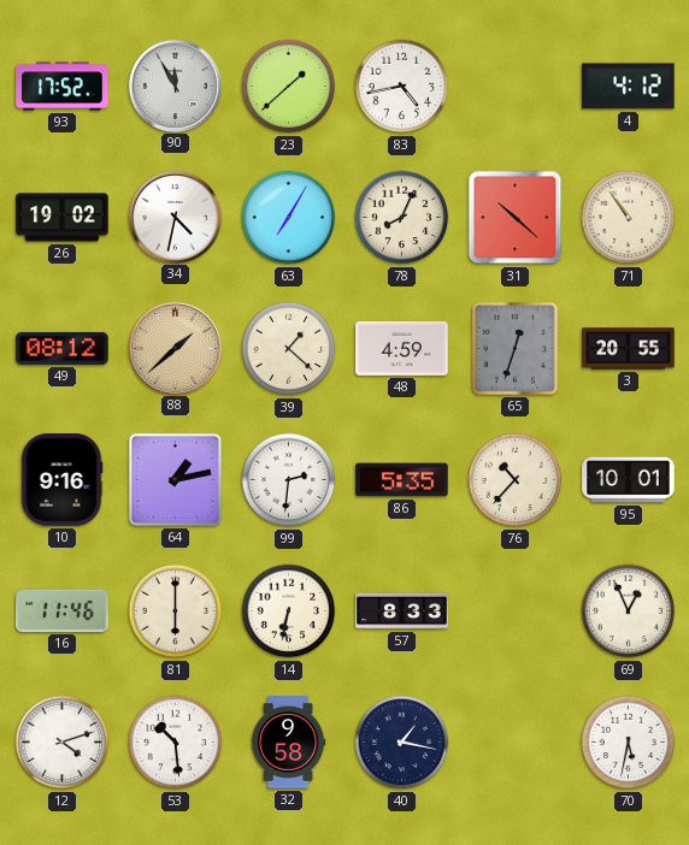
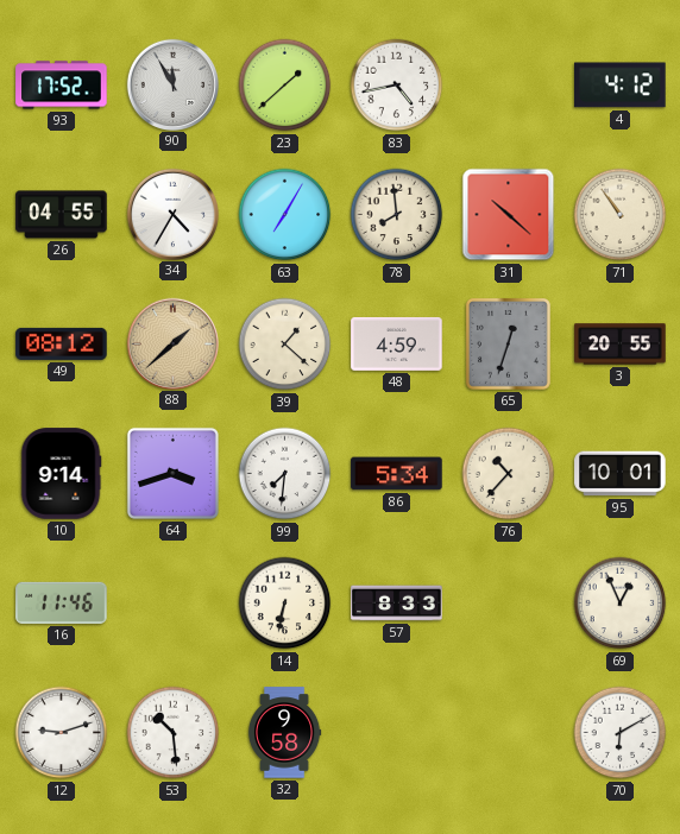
26: 19:02 -> 04:55
34: 4:32 -> 4:35
78: 8:04 -> 7:59
10: 9:16 -> 9:14
64: 1:13 -> 3:42
99: 2:31 -> 7:31
86: 5:35 -> 5:34
81: 6:00 -> none
12: 4:12 -> 9:12
40: 1:17 -> none
70: 5:32 -> 6:10
